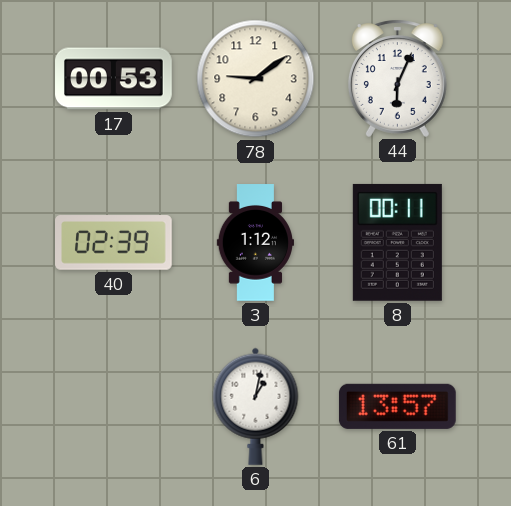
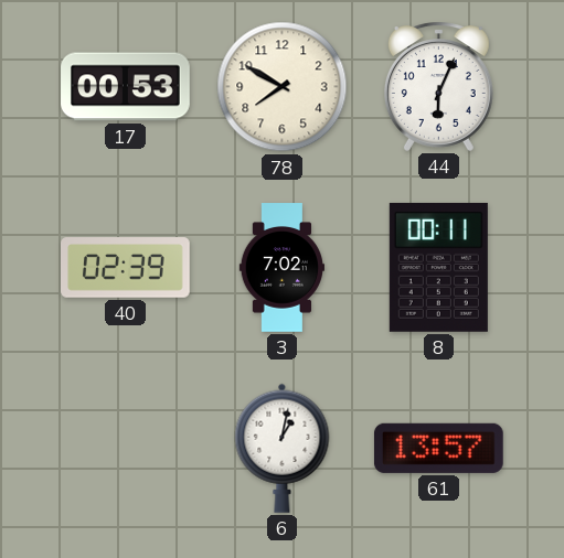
78: 9:09 -> 7:50
3: 1:12 -> 7:02
